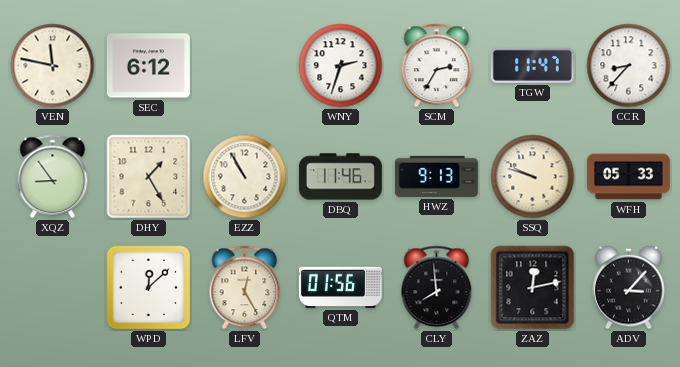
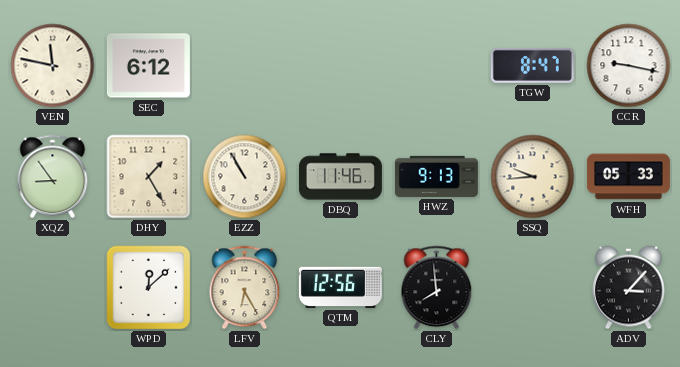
WNY: 2:33 -> none
SCM: 2:35 -> none
TGW: 11:47 -> 8:47
CCR: 8:37 -> 9:17
SSQ: 9:48 -> 9:44
LFV: 12:25 -> 6:25
QTM: 01:56 -> 12:56
ZAZ: 12:13 -> none
